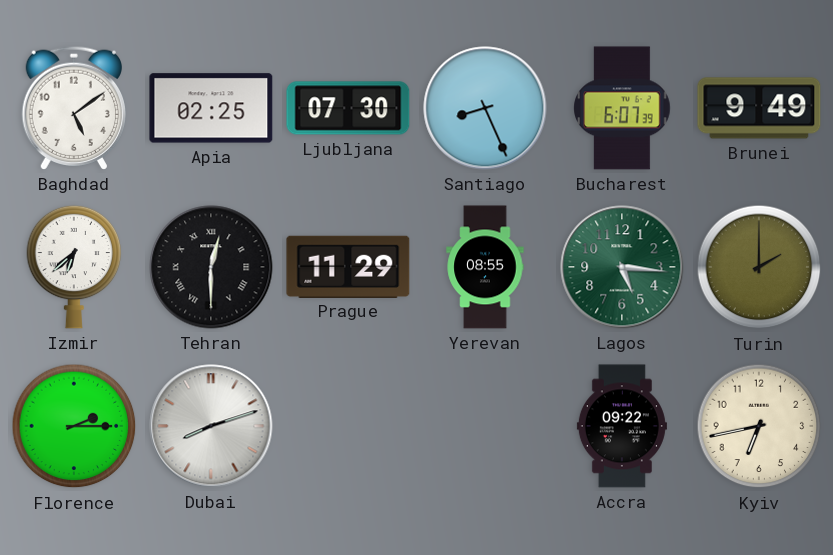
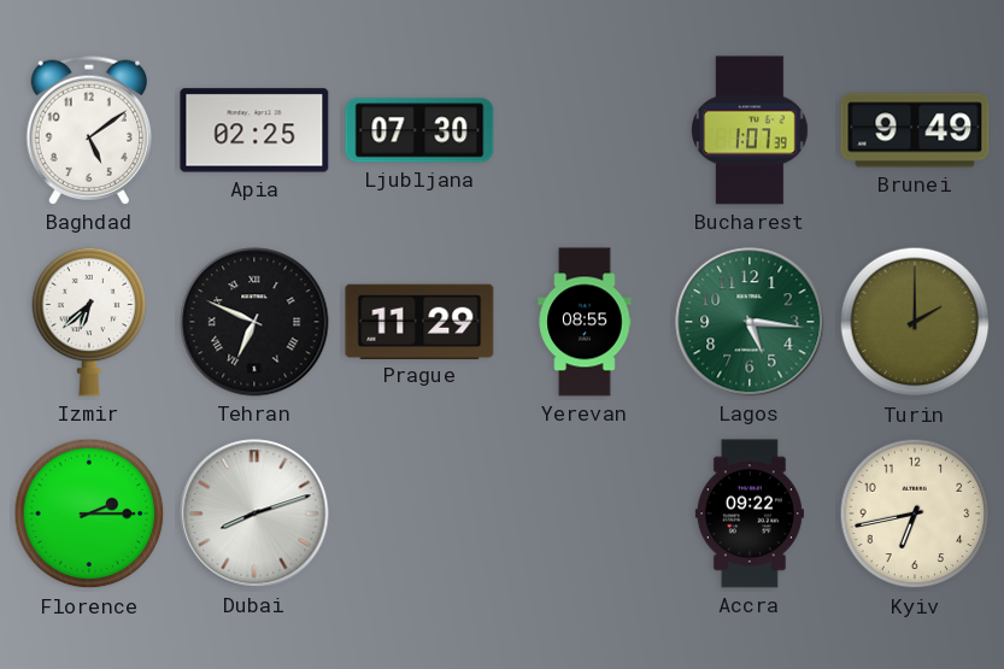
Santiago: 8:26 -> none
Bucharest: 6:07 -> 1:07
Tehran: 12:30 -> 6:49
